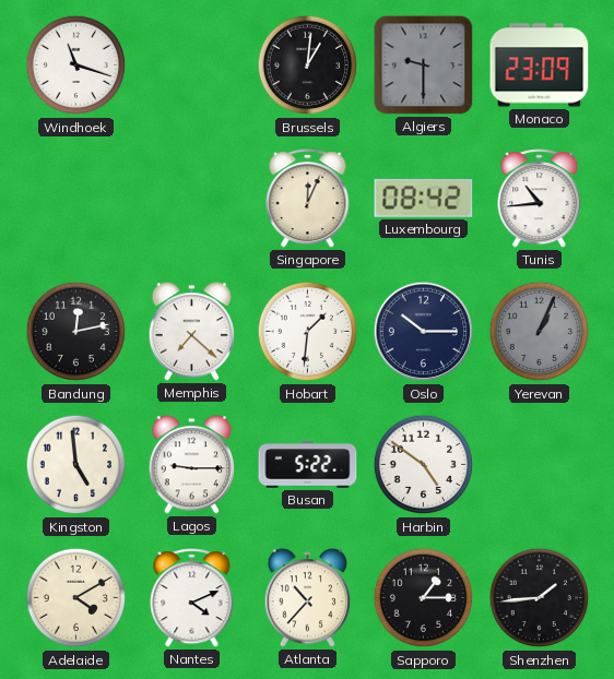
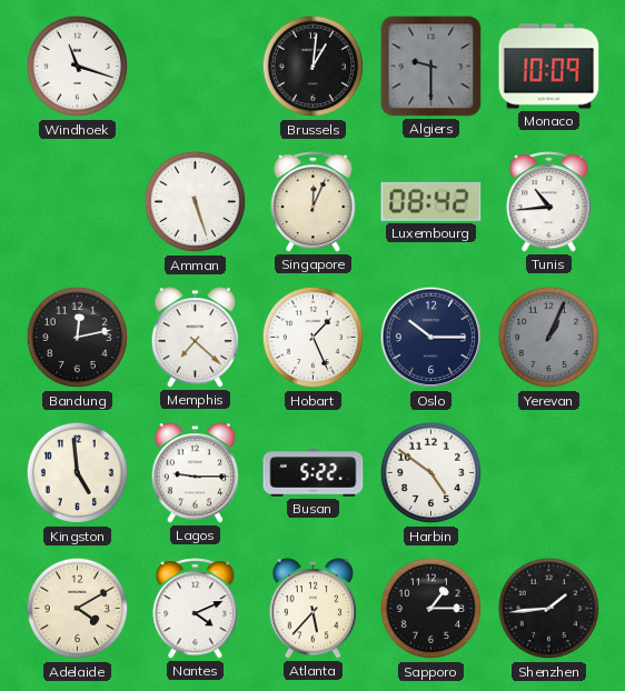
Monaco: 23:09 -> 10:09
Amman: none -> 5:27
Hobart: 1:31 -> 1:26
Atlanta: 10:37 -> 5:37
